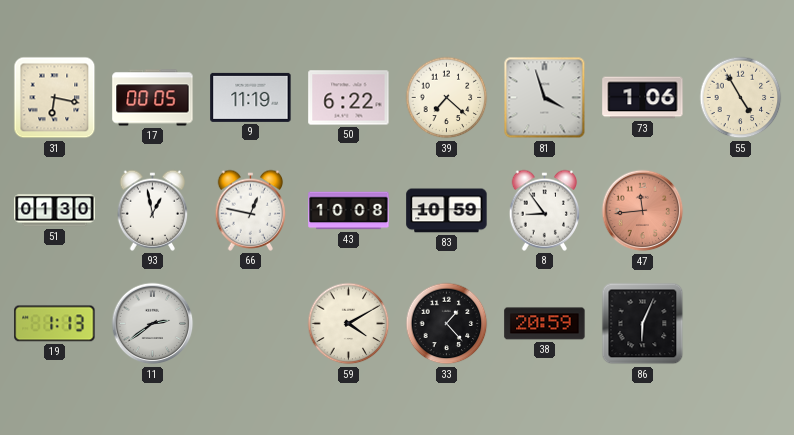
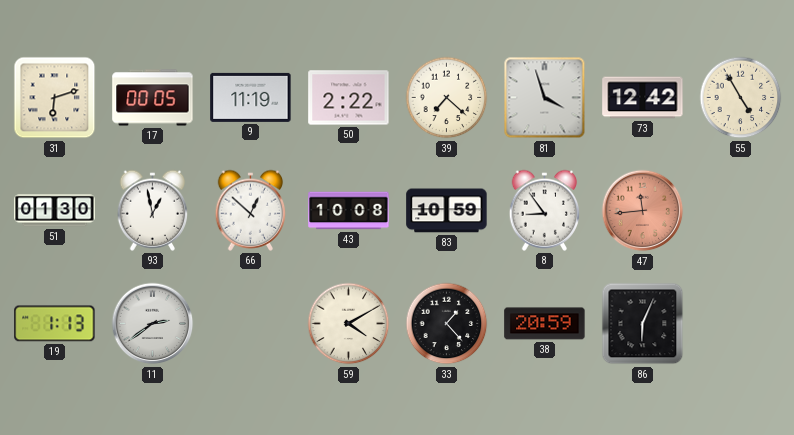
31: 6:17 -> 6:12
50: 6:22 -> 2:22
73: 1:06 -> 12:42
66: 12:47 -> 12:52
